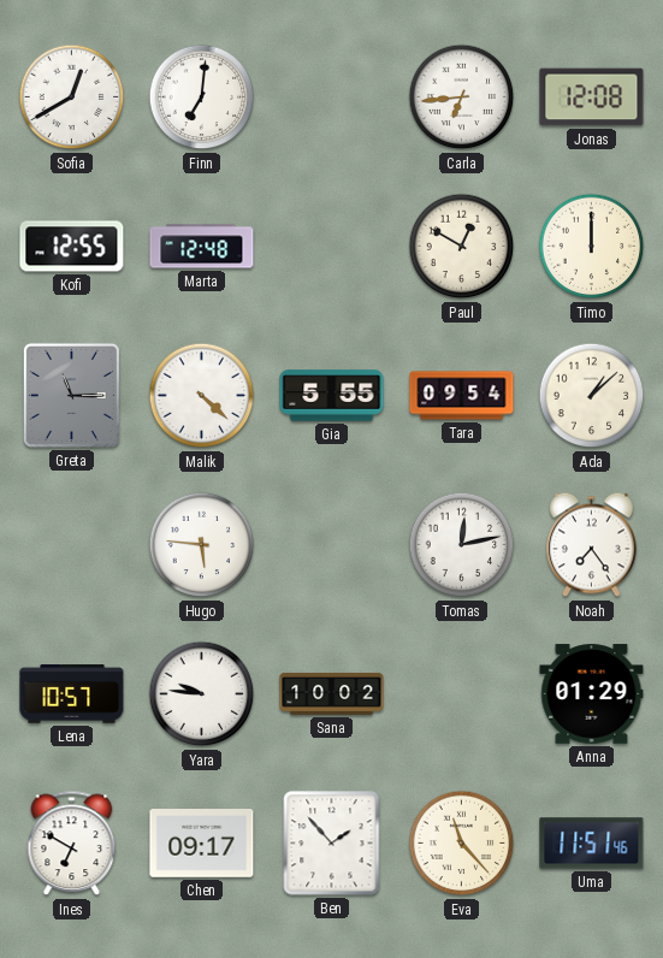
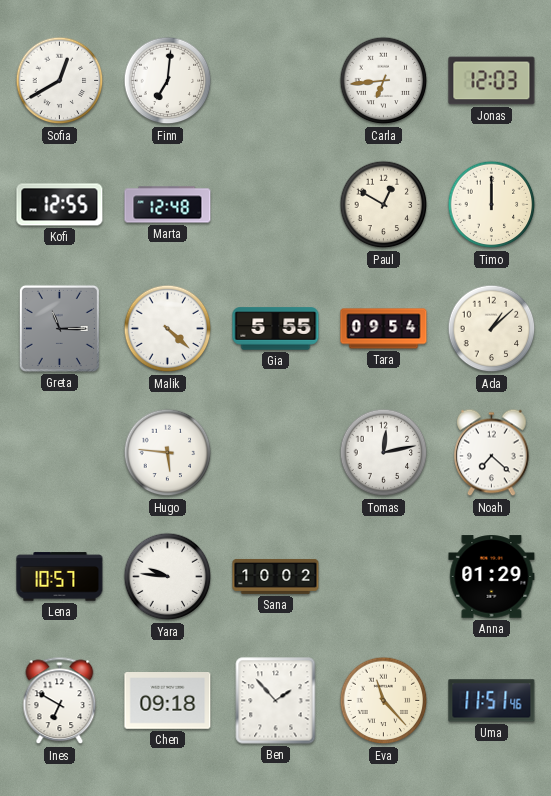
Jonas: 12:08 -> 12:03
Noah: 7:24 -> 7:22
Chen: 09:17 -> 09:18
